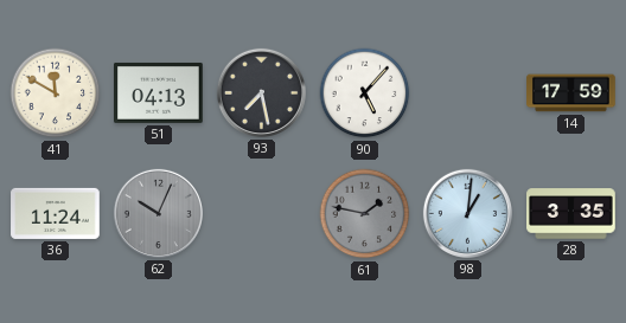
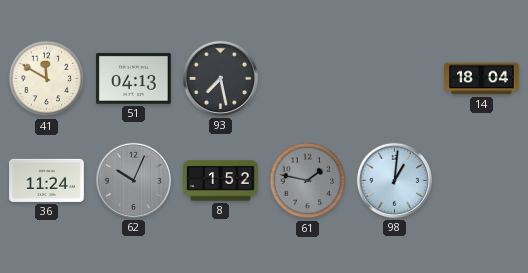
90: 5:07 -> none
14: 17:59 -> 18:04
8: none -> 1:52
28: 3:35 -> none
